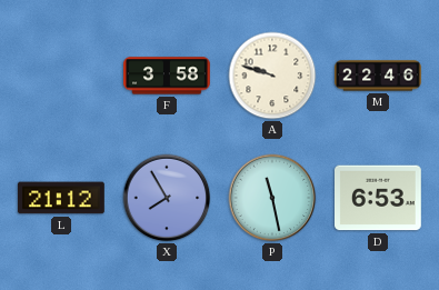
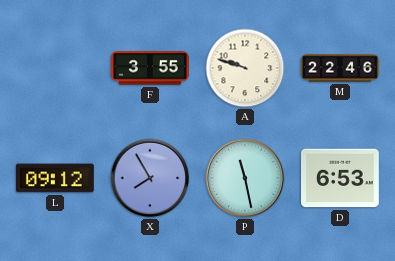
F: 3:58 -> 3:55
L: 21:12 -> 09:12
